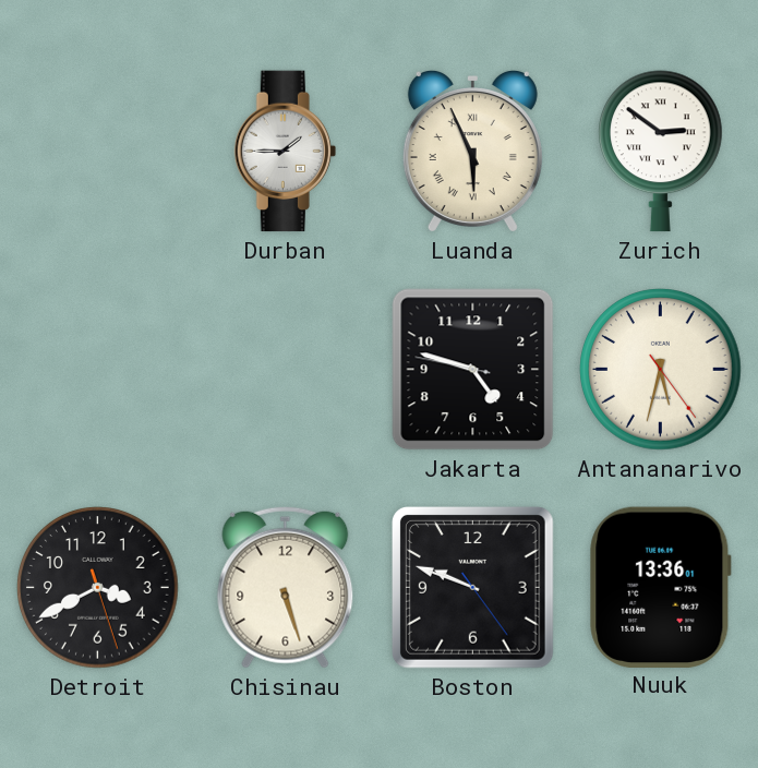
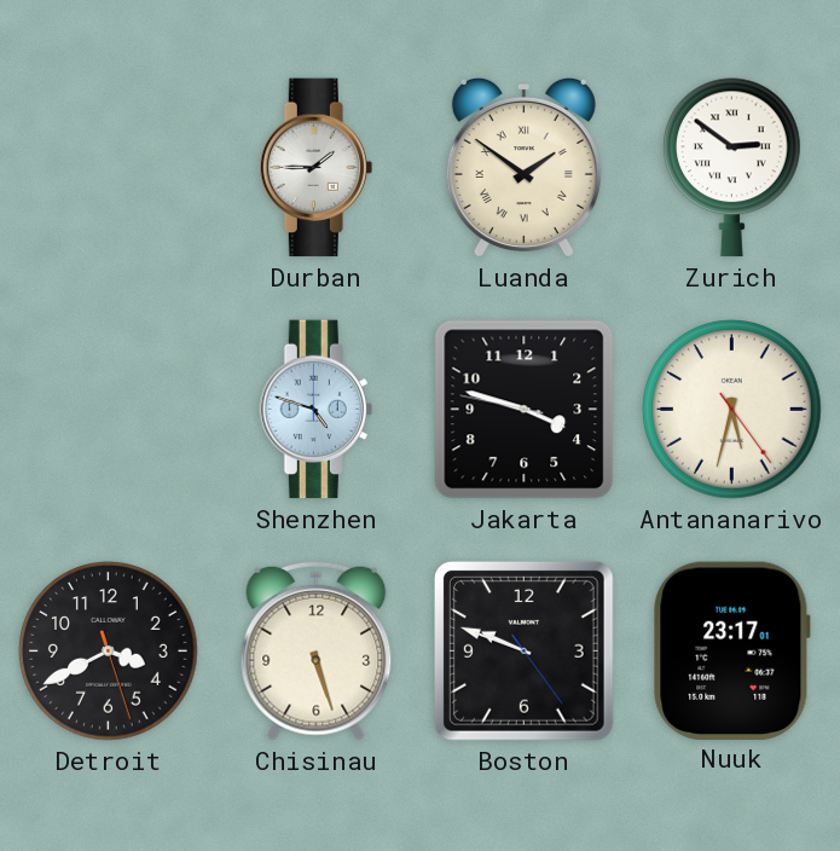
Luanda: 5:56 -> 1:51
Shenzhen: none -> 4:48
Jakarta: 4:47 -> 3:47
Nuuk: 13:36 -> 23:17
